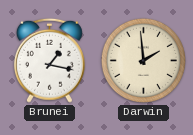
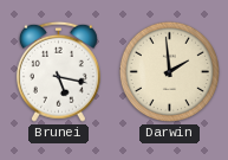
Brunei: 1:17 -> 5:17
